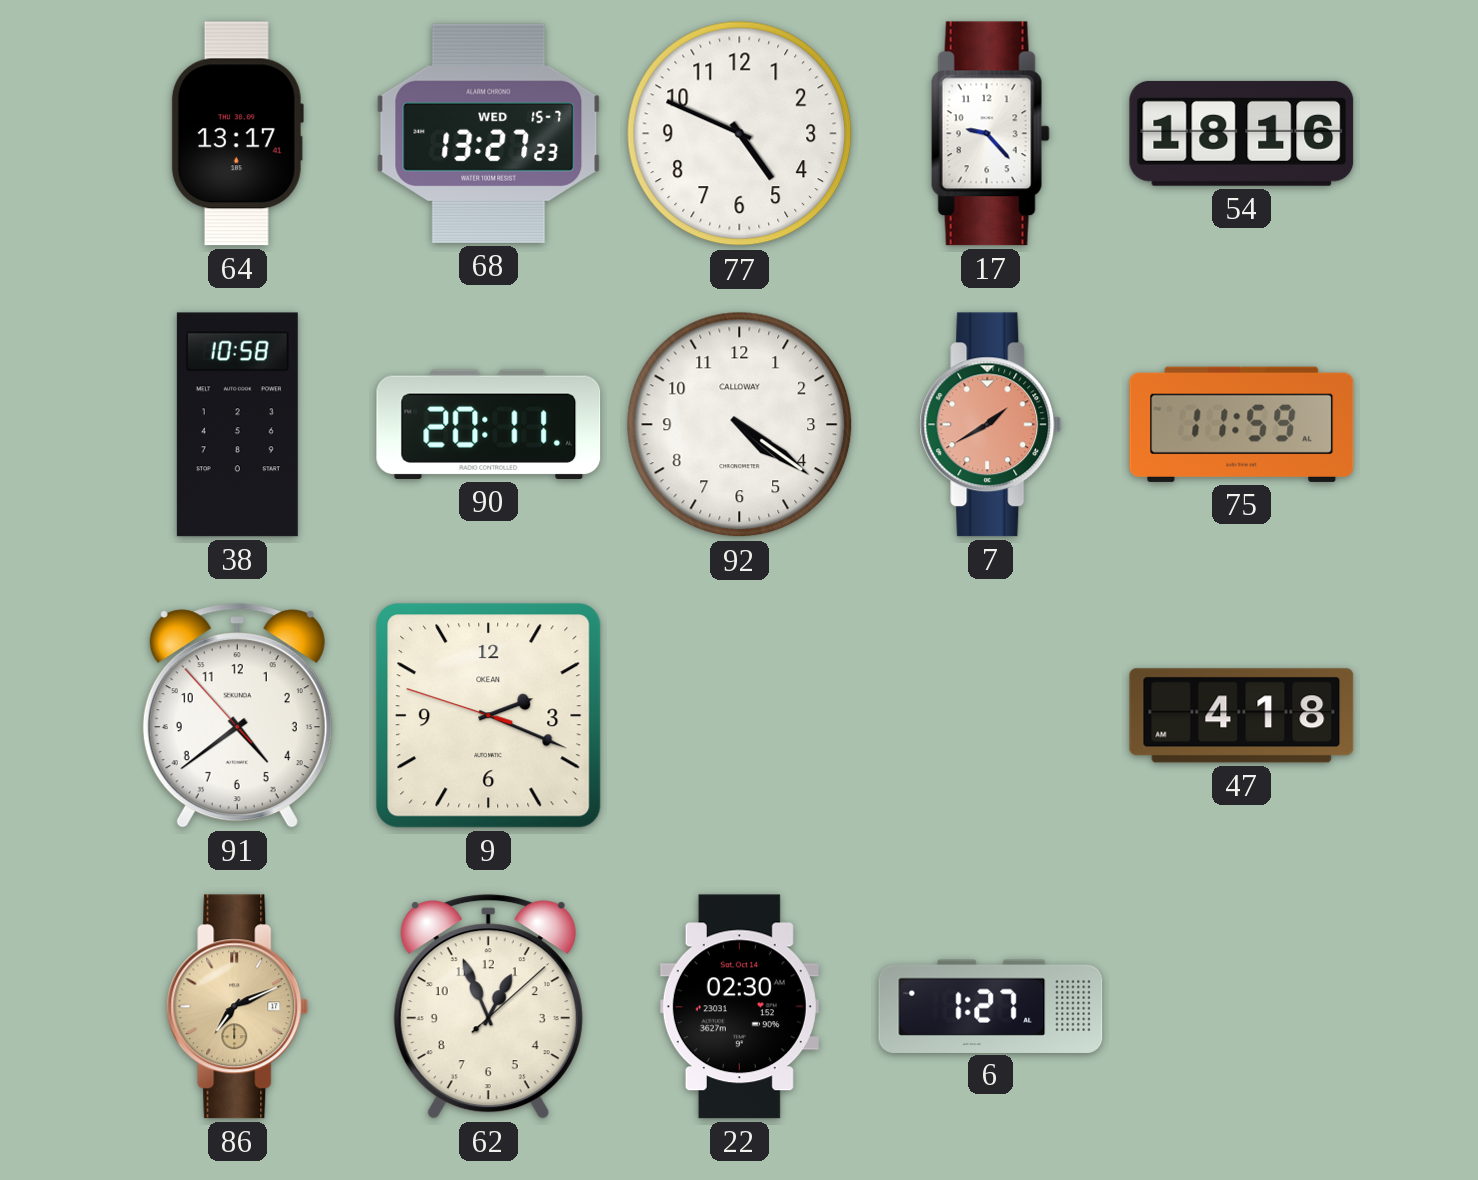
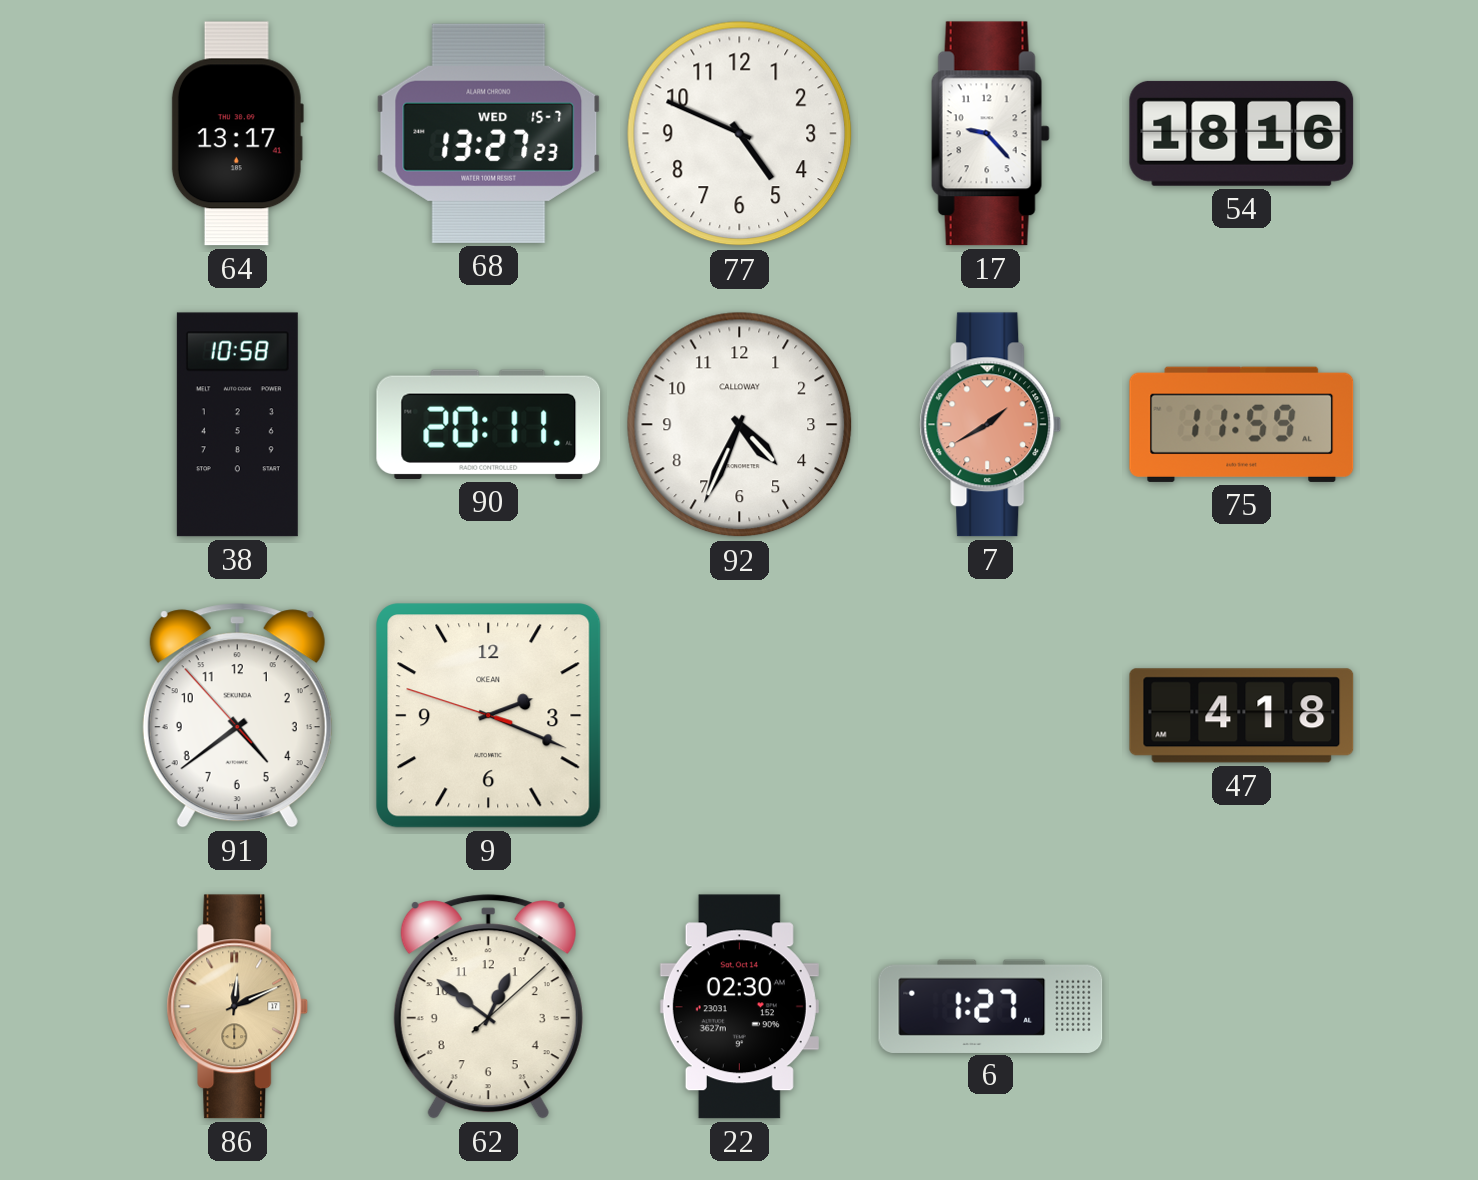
92: 4:21 -> 4:34
86: 7:11 -> 12:11
62: 12:56 -> 12:51
